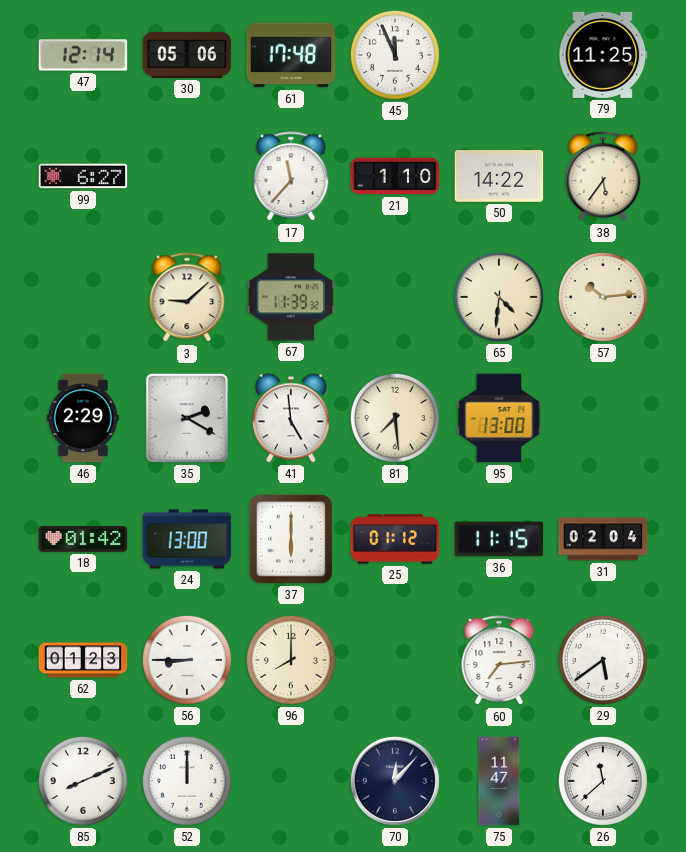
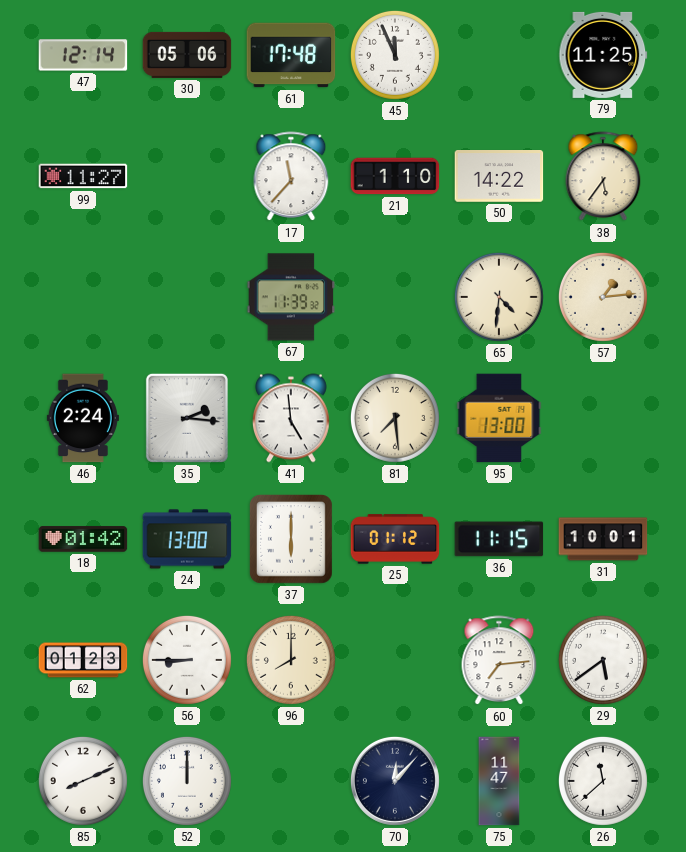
99: 6:27 -> 11:27
3: 9:08 -> none
57: 10:14 -> 1:14
46: 2:29 -> 2:24
35: 2:20 -> 2:16
31: 02:04 -> 10:01
